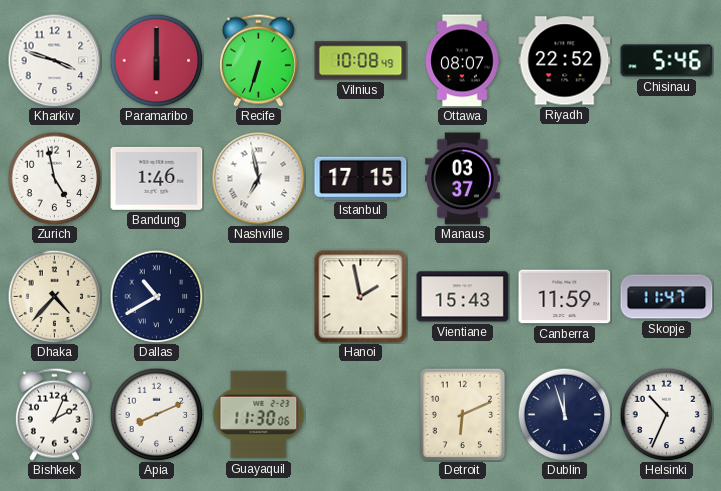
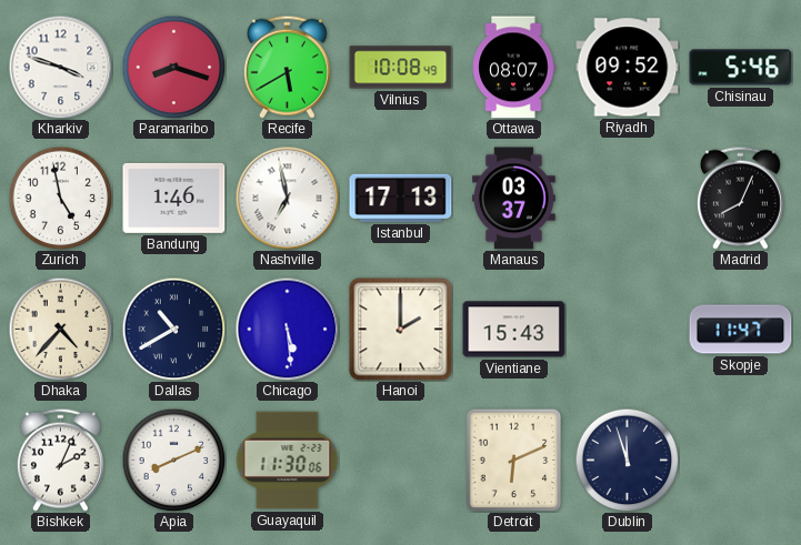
Paramaribo: 6:00 -> 8:18
Recife: 6:33 -> 5:40
Riyadh: 22:52 -> 09:52
Istanbul: 17:15 -> 17:13
Madrid: none -> 8:04
Chicago: none -> 5:29
Hanoi: 1:58 -> 2:00
Canberra: 11:59 -> none
Helsinki: 10:34 -> none
